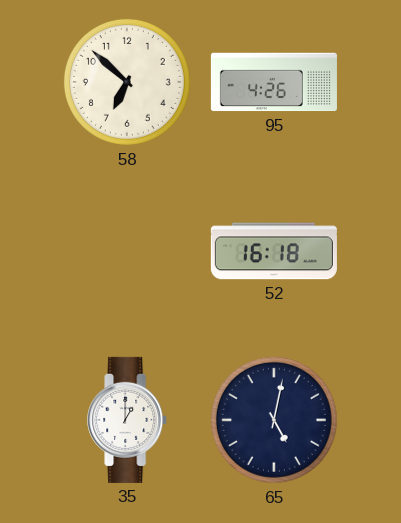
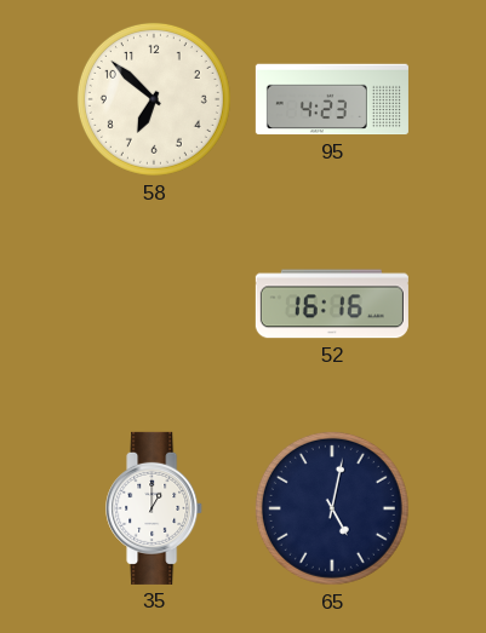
95: 4:26 -> 4:23
52: 16:18 -> 16:16
